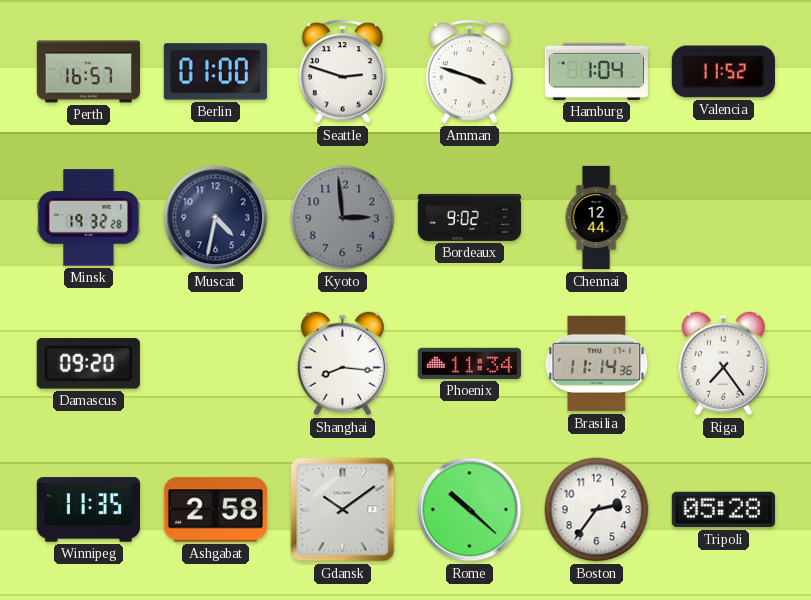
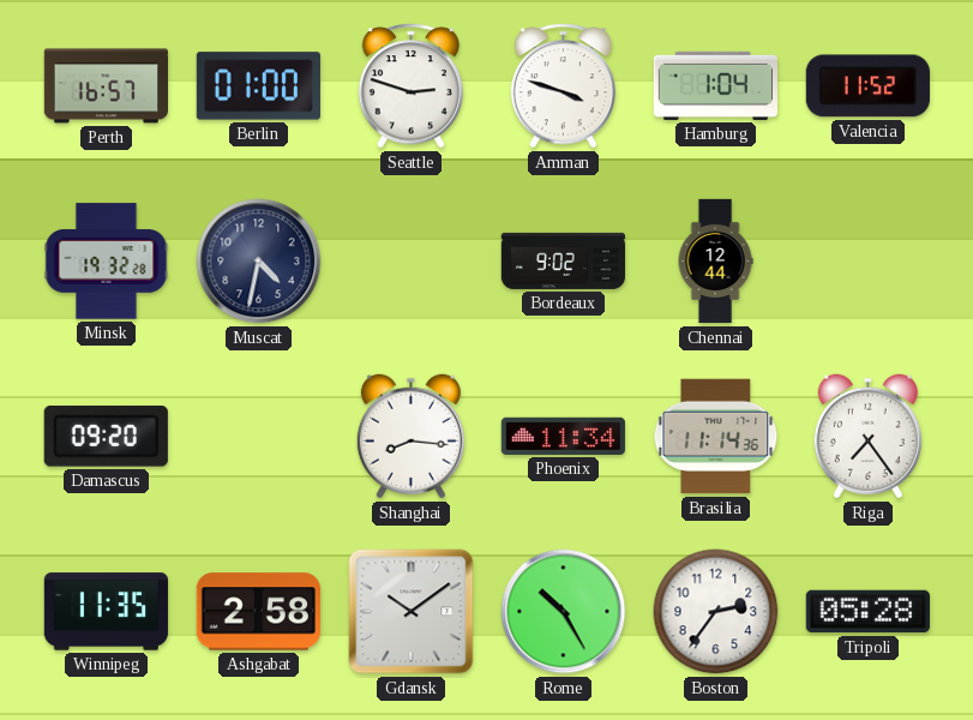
Kyoto: 2:59 -> none
Rome: 10:22 -> 10:25
